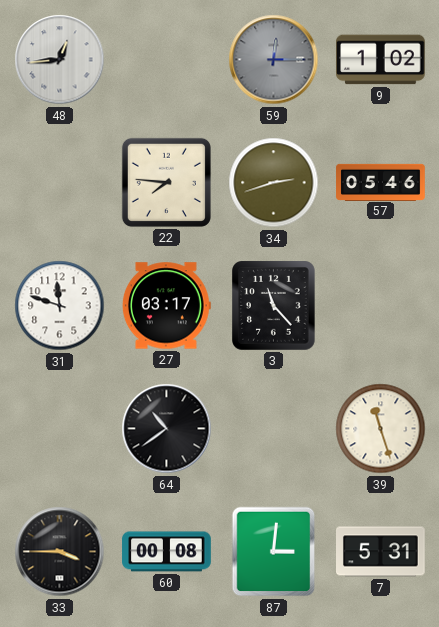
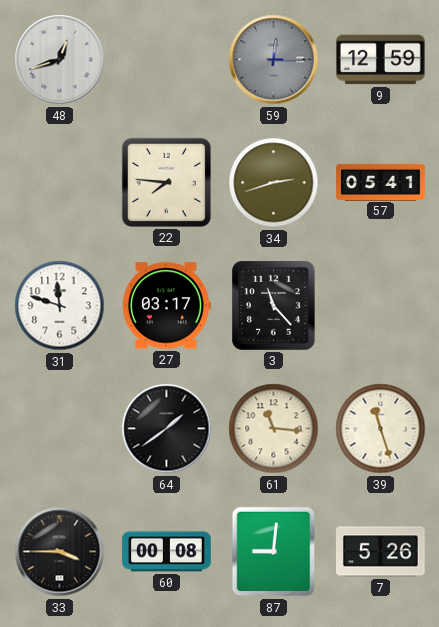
48: 12:44 -> 12:42
9: 1:02 -> 12:59
57: 05:46 -> 05:41
64: 10:39 -> 1:39
61: none -> 11:16
87: 3:01 -> 9:01
7: 5:31 -> 5:26
